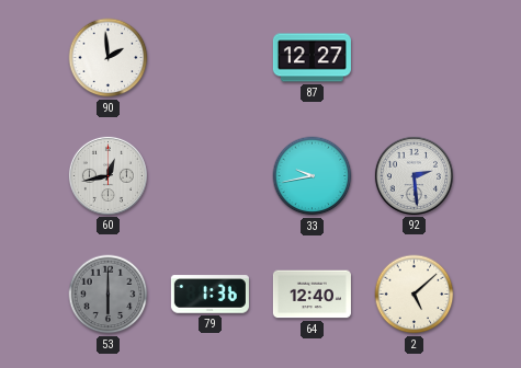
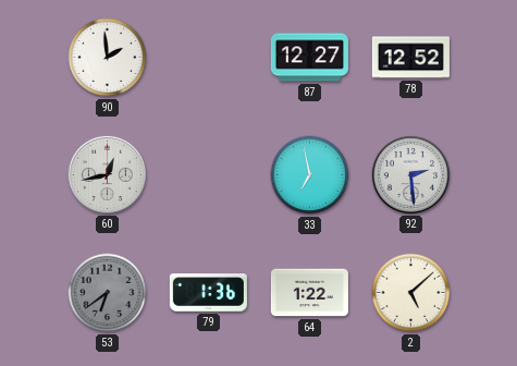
78: none -> 12:52
33: 9:43 -> 6:58
53: 6:00 -> 6:39
64: 12:40 -> 1:22
